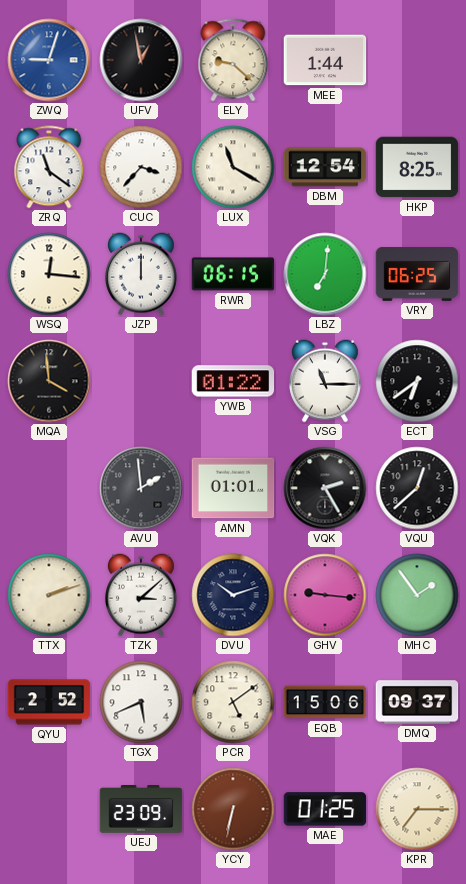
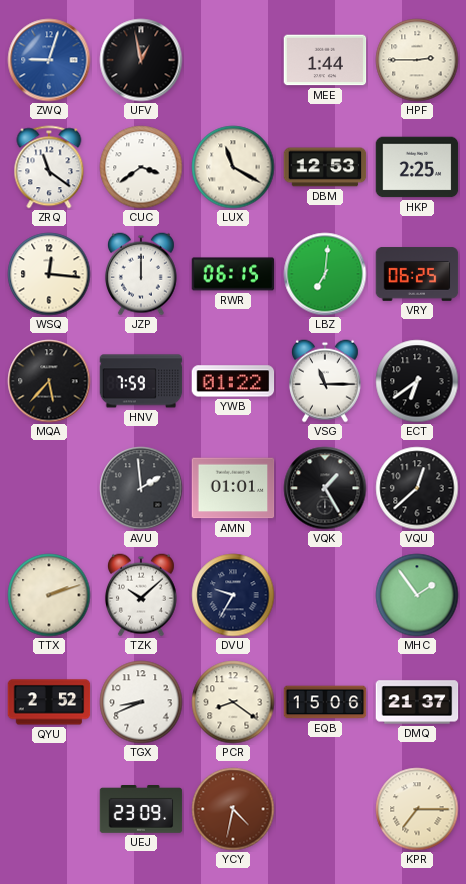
ELY: 9:22 -> none
HPF: none -> 2:45
CUC: 3:37 -> 3:39
DBM: 12:54 -> 12:53
HKP: 8:25 -> 2:25
MQA: 3:59 -> 5:37
HNV: none -> 7:59
VQK: 2:25 -> 1:25
TZK: 3:08 -> 10:08
DVU: 10:12 -> 9:35
GHV: 9:16 -> none
TGX: 5:41 -> 8:41
PCR: 5:09 -> 8:21
DMQ: 09:37 -> 21:37
YCY: 6:32 -> 4:32
MAE: 01:25 -> none
